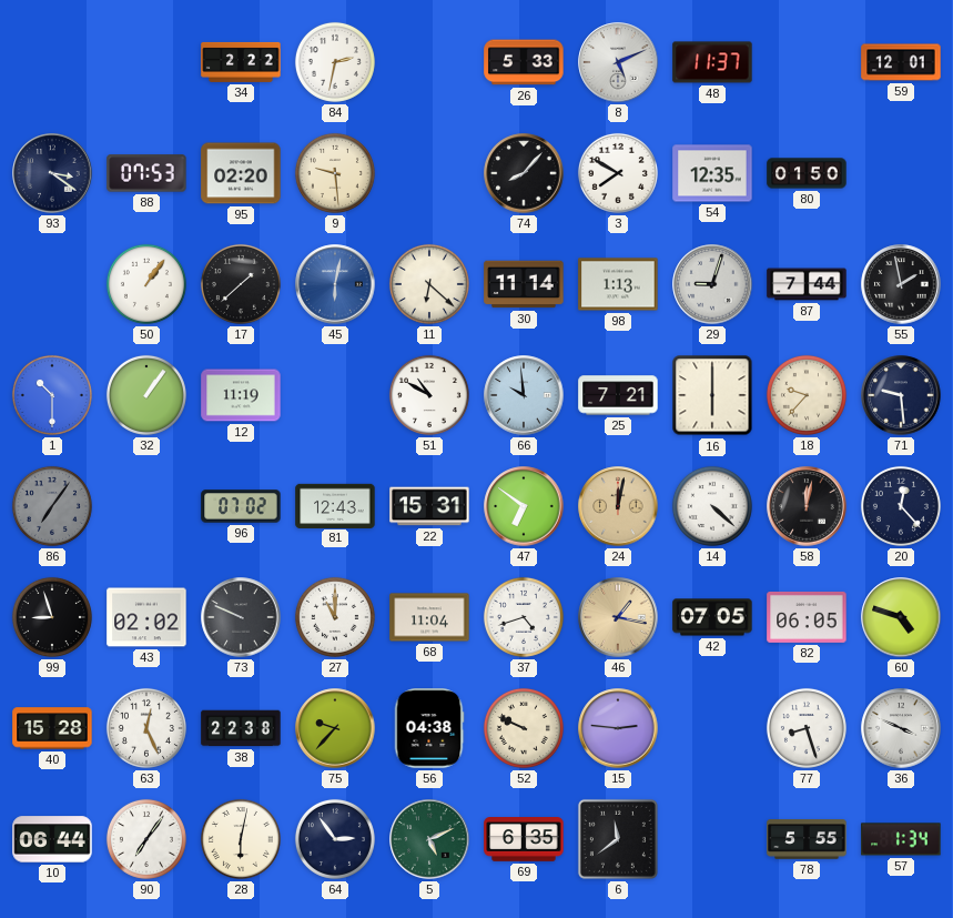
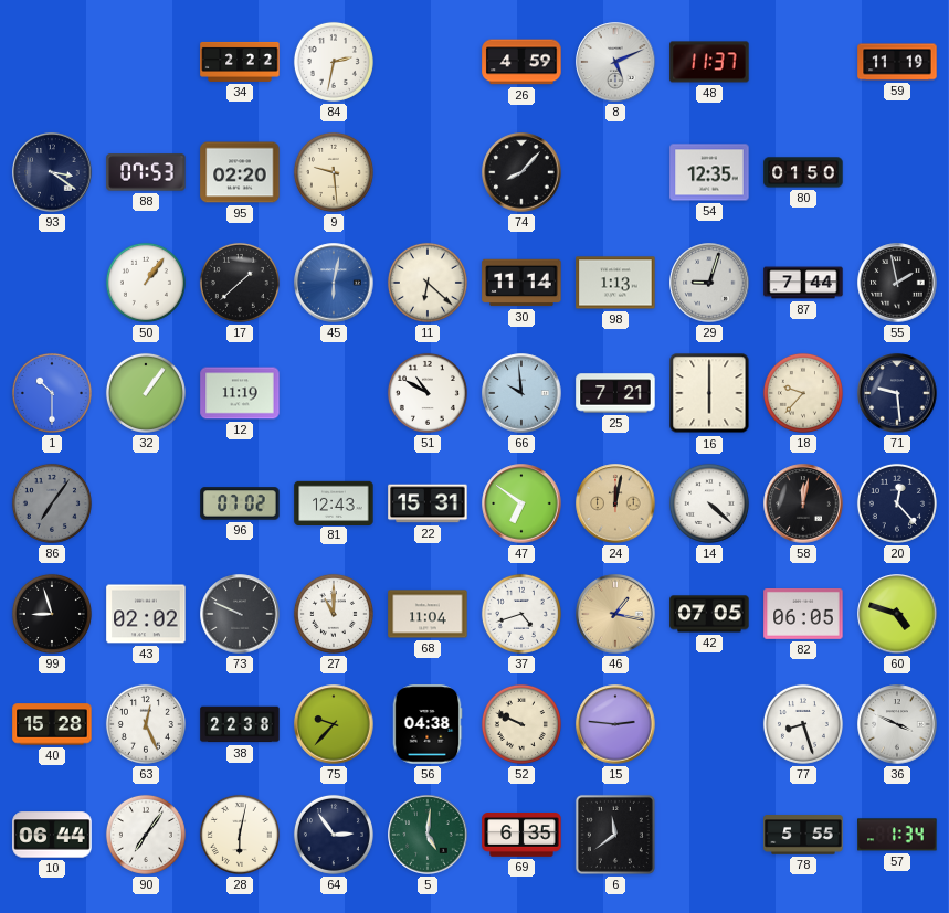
26: 5:33 -> 4:59
59: 12:01 -> 11:19
3: 7:50 -> none
5: 5:11 -> 5:01
